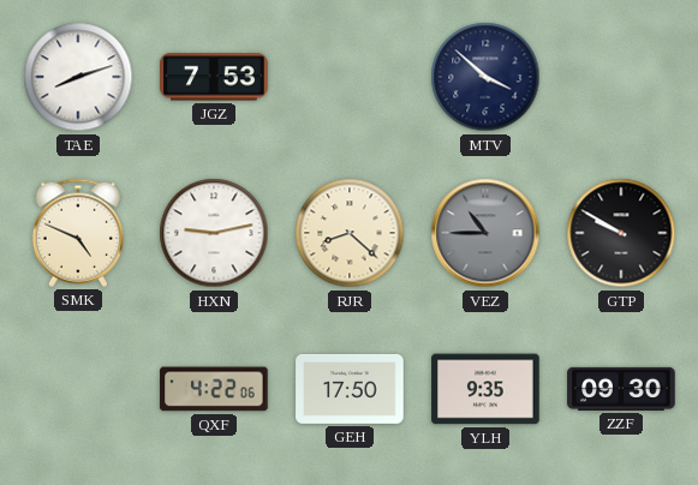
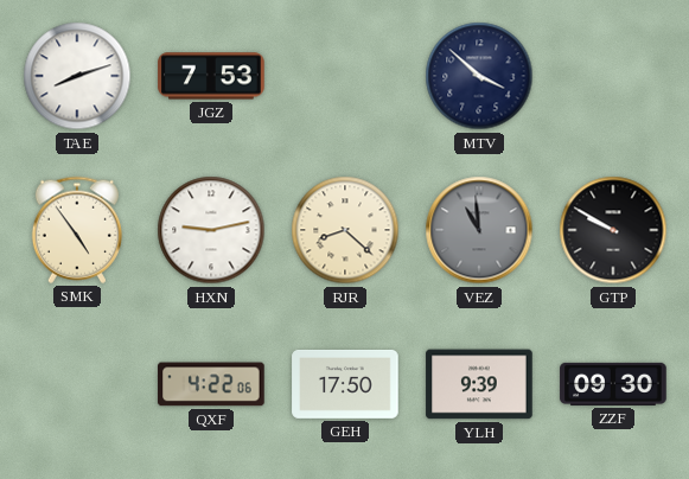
SMK: 4:49 -> 4:54
VEZ: 10:45 -> 10:59
YLH: 9:35 -> 9:39
